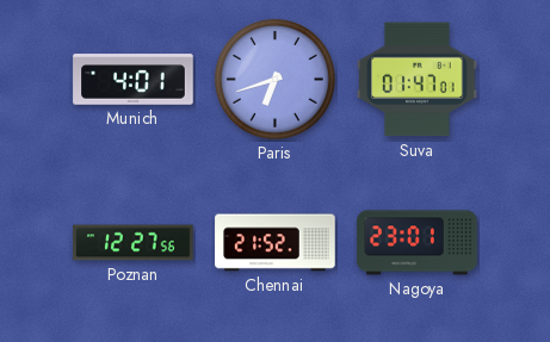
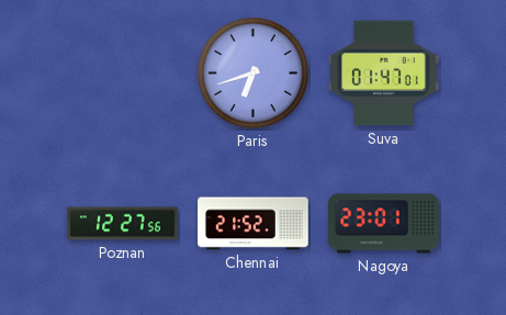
Munich: 4:01 -> none
